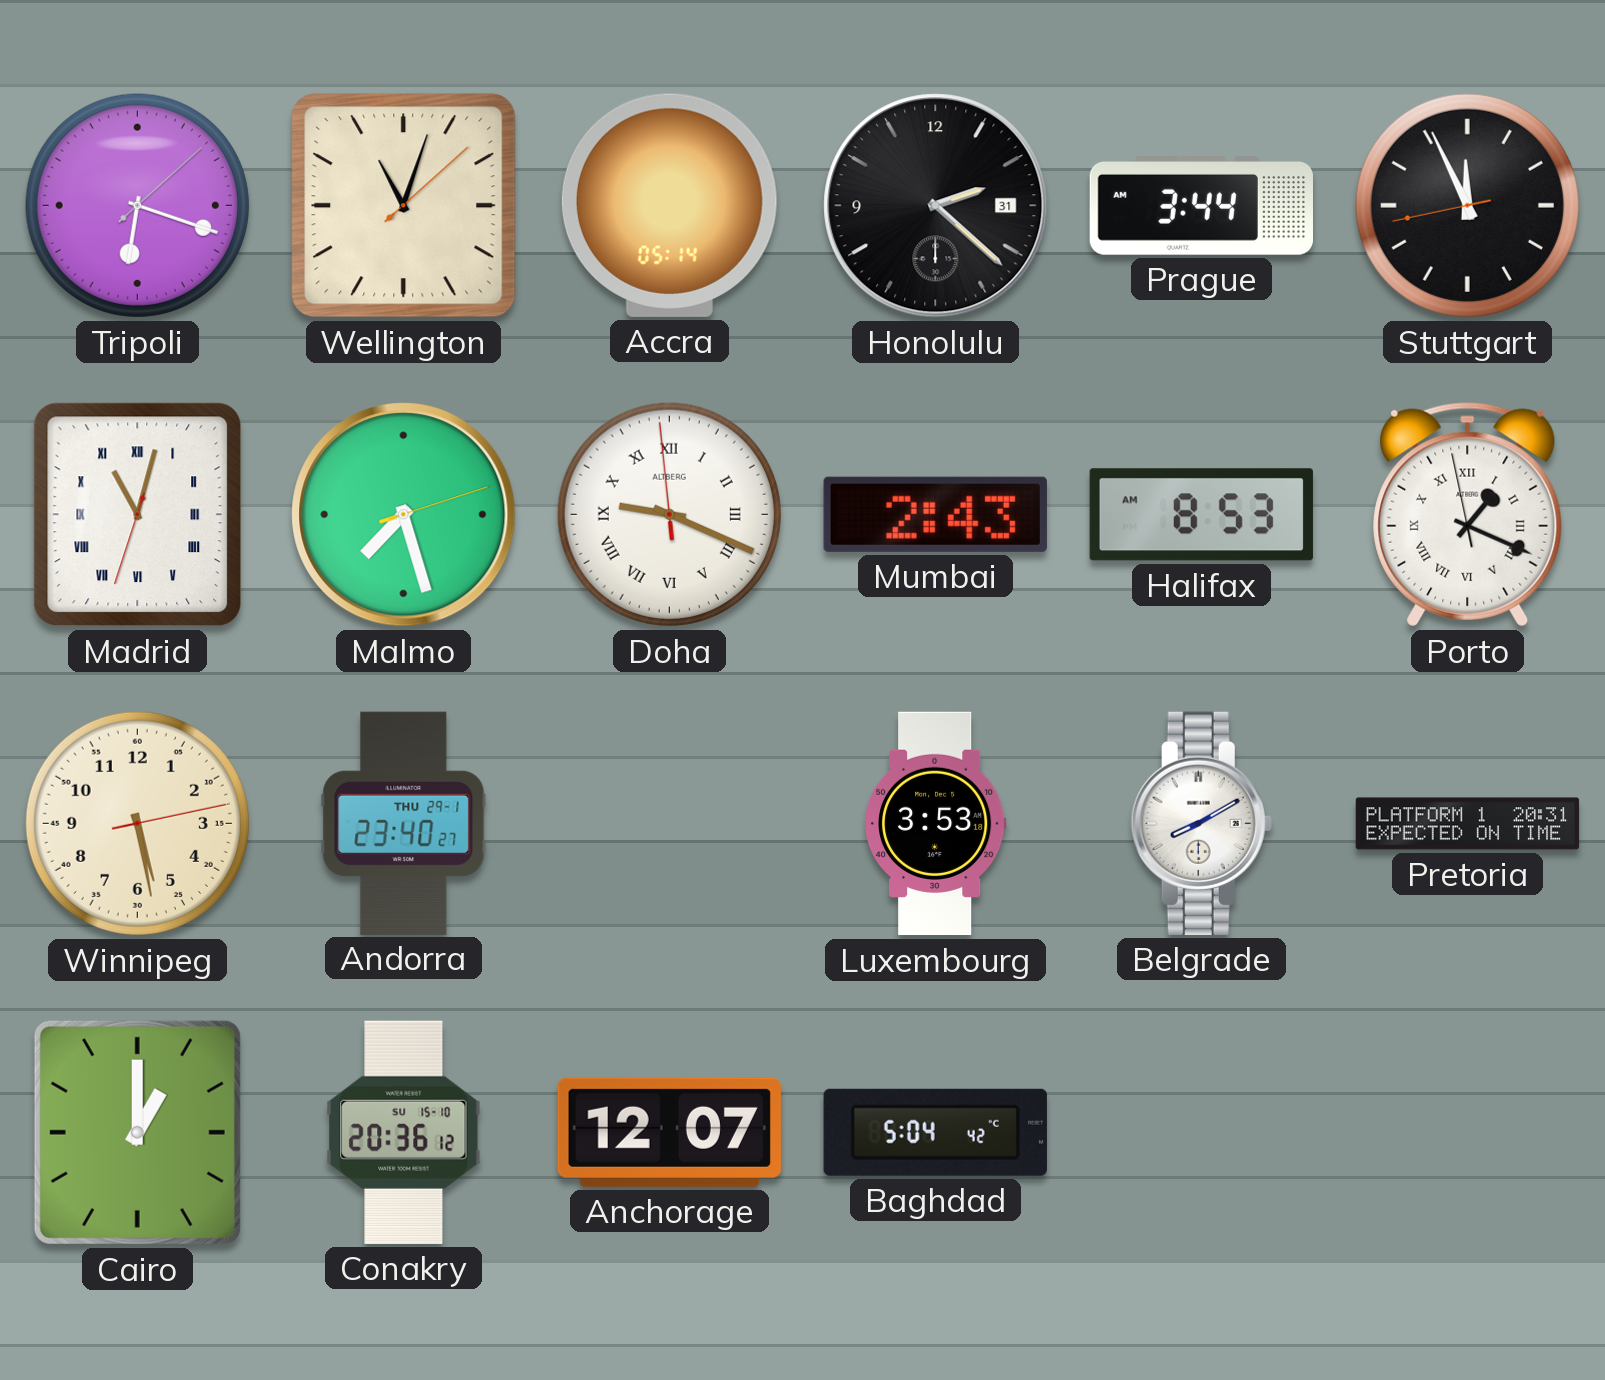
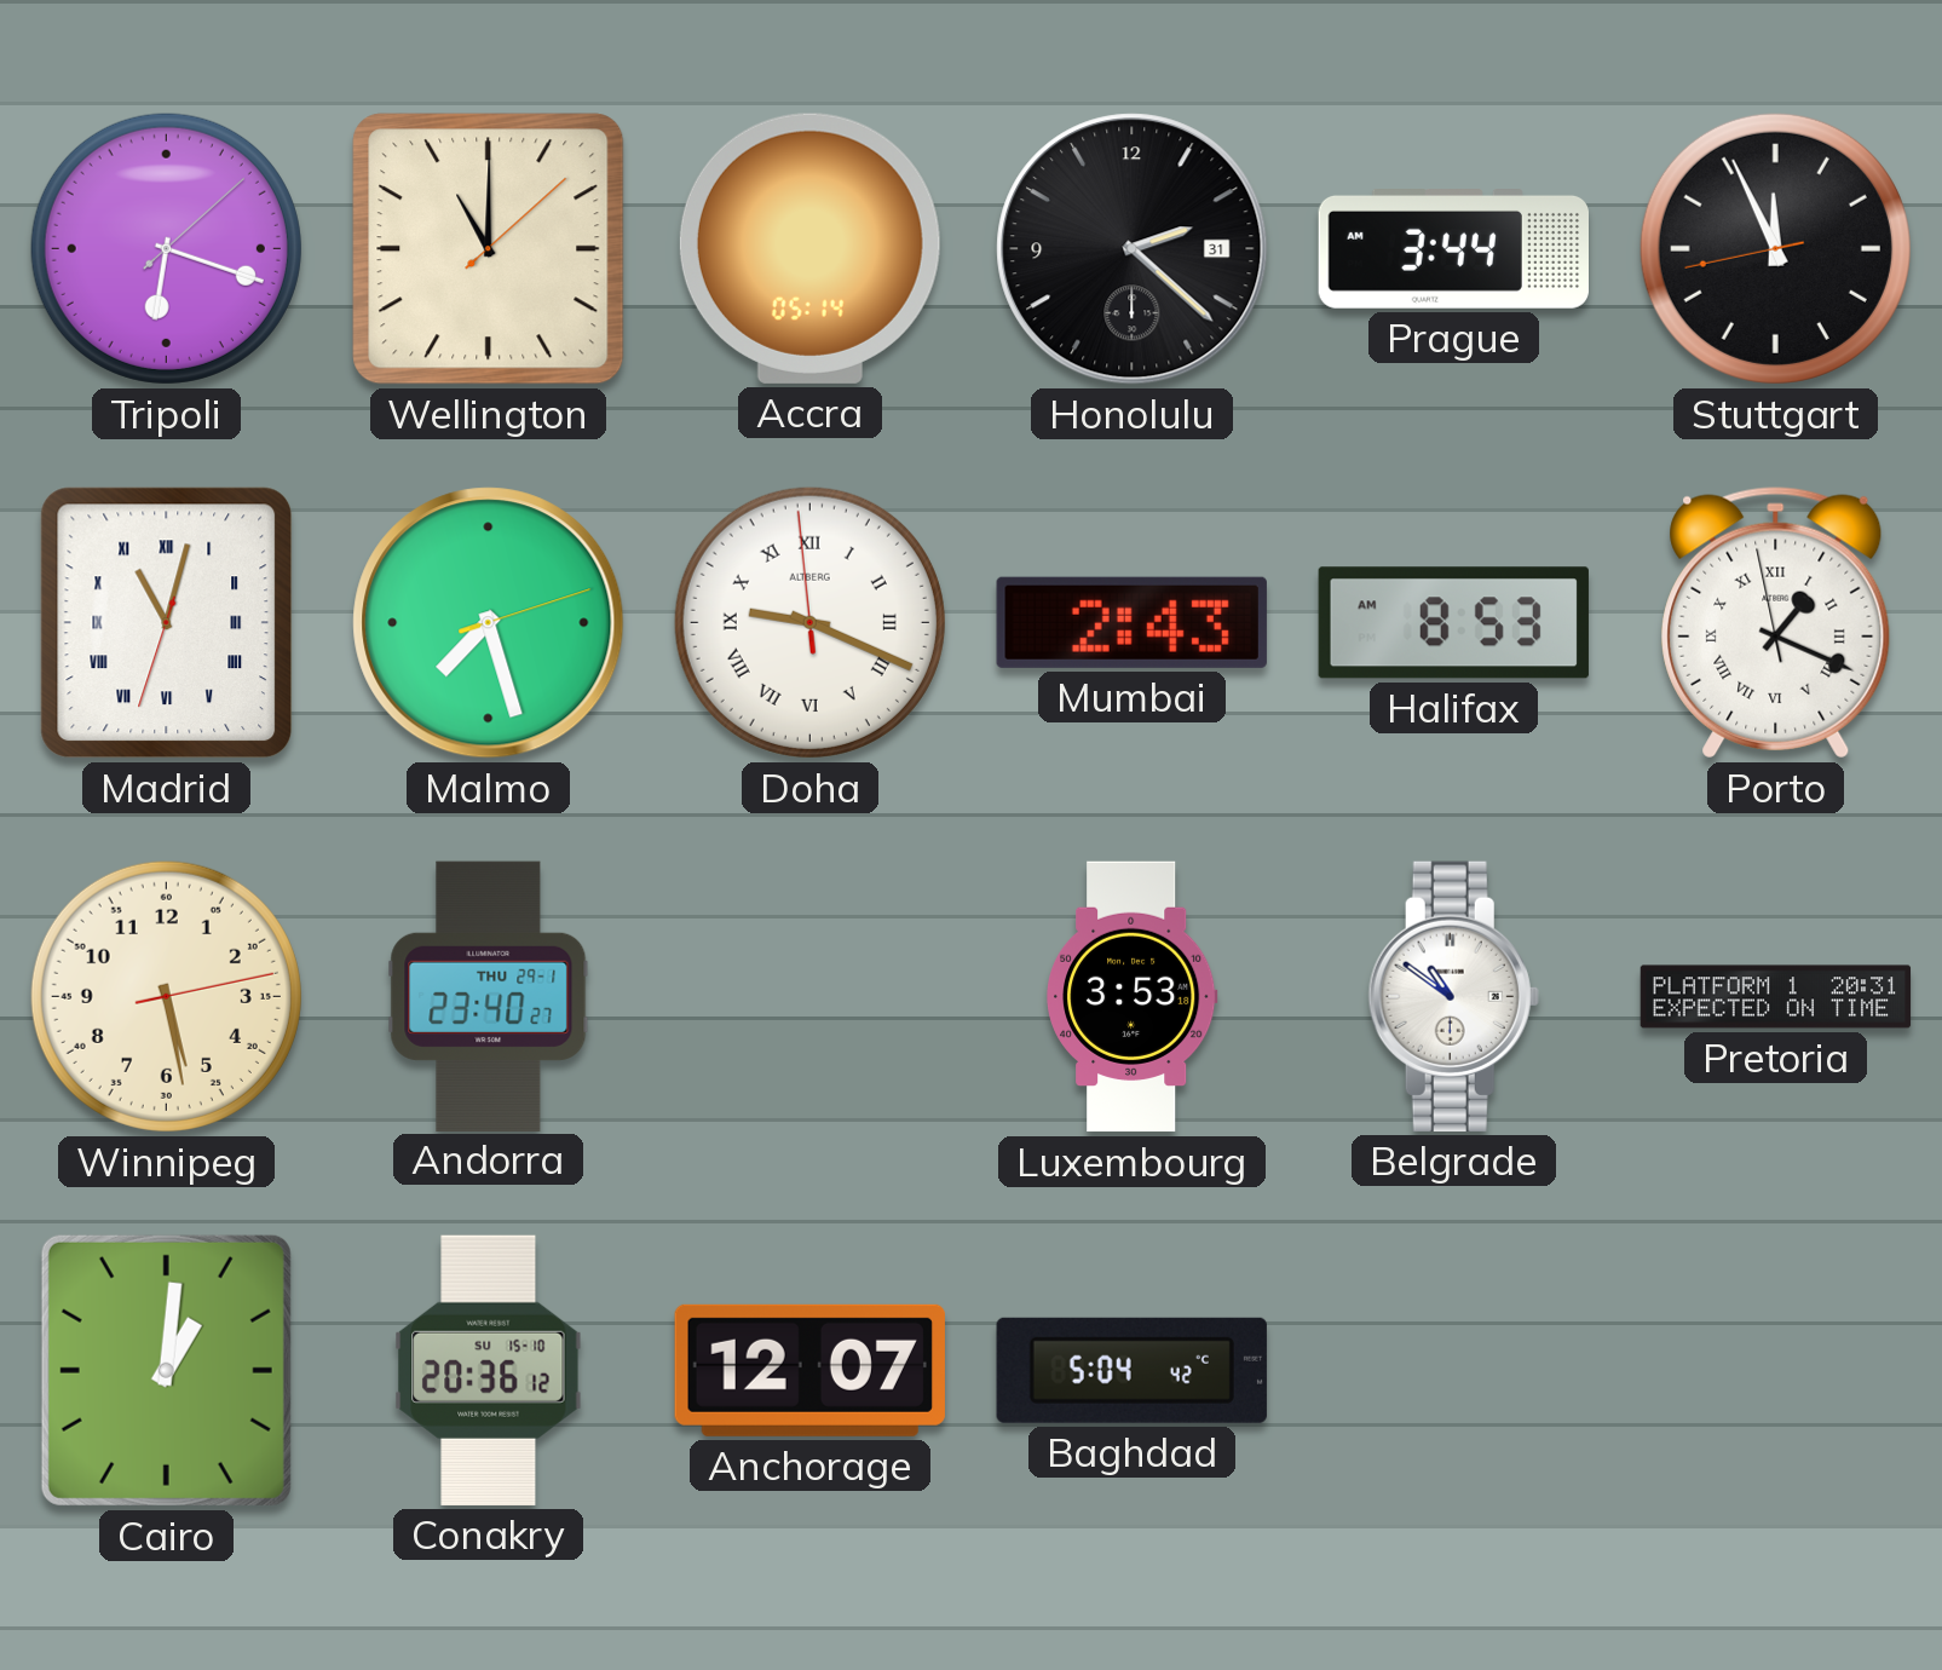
Wellington: 11:03 -> 11:00
Belgrade: 8:10 -> 10:51
Cairo: 1:00 -> 1:01
